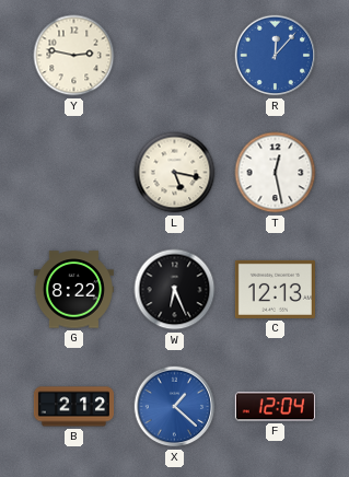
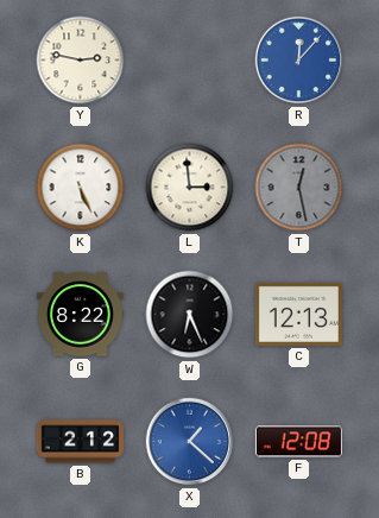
K: none -> 5:26
L: 5:17 -> 2:59
T dial: white -> grey
F: 12:04 -> 12:08
